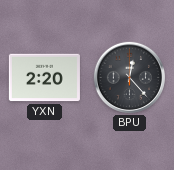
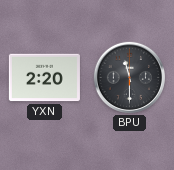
BPU: 12:23 -> 11:30
